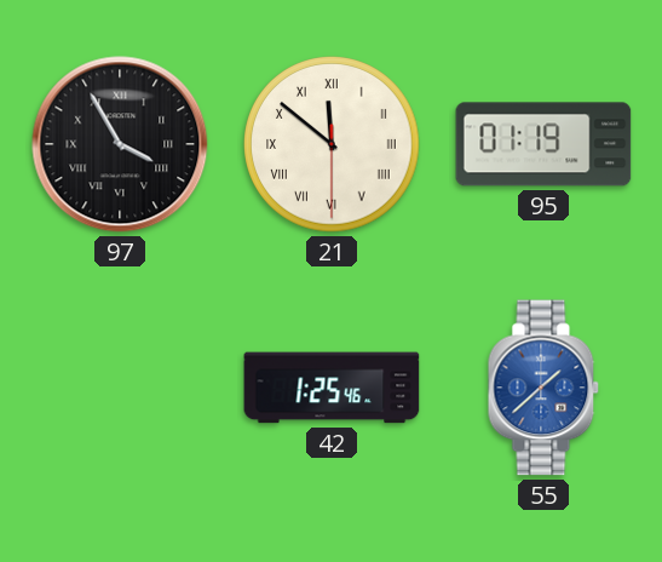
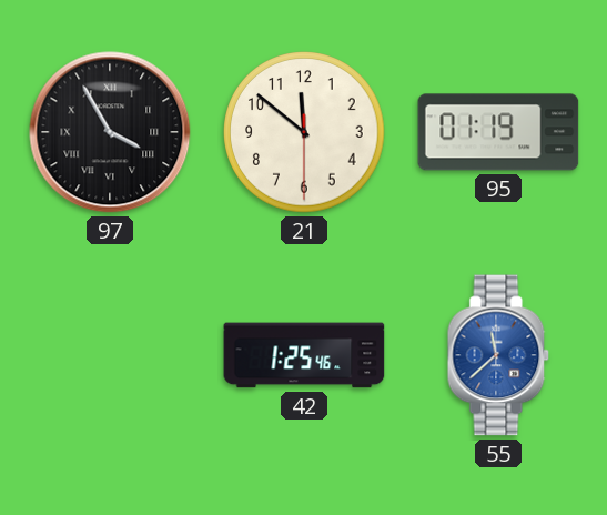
21 numerals: Roman -> Arabic
55: 1:38 -> 11:38
